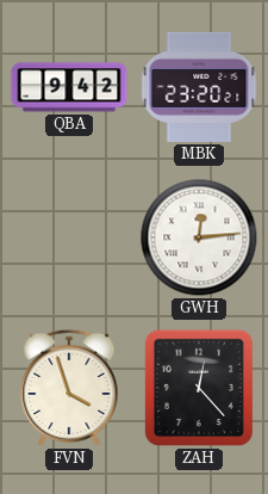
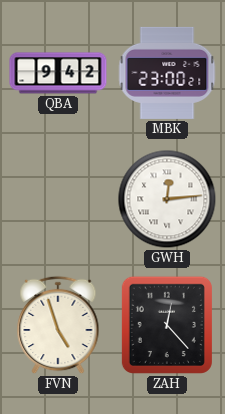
MBK: 23:20 -> 23:00
FVN: 3:57 -> 4:57
